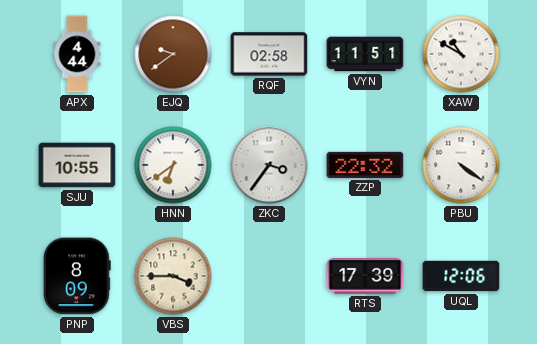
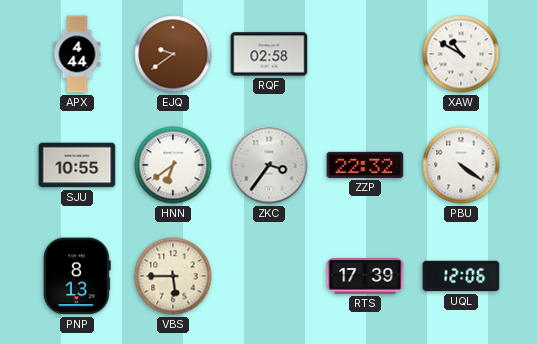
VYN: 11:51 -> none
PNP: 8:09 -> 8:13
VBS: 3:45 -> 5:45
